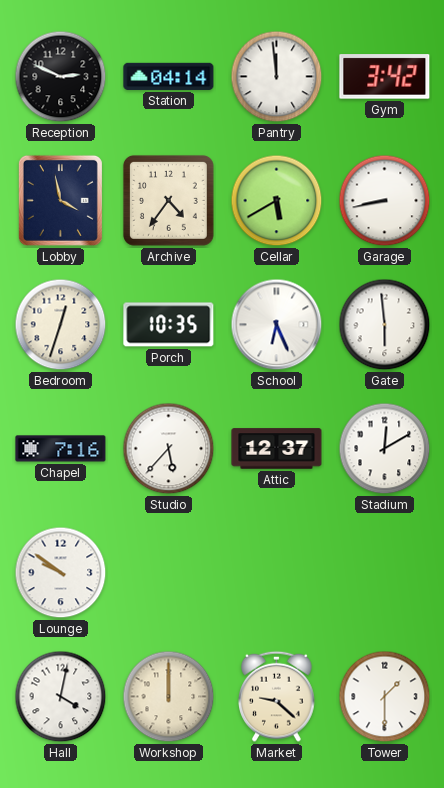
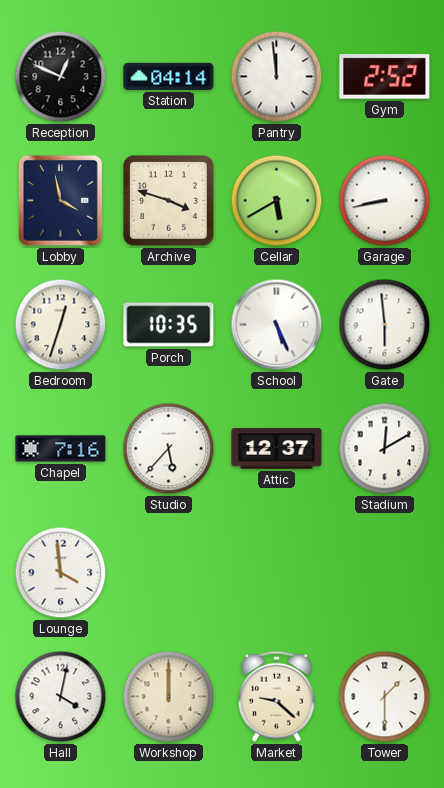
Reception: 2:49 -> 12:49
Gym: 3:42 -> 2:52
Archive: 4:36 -> 3:48
School: 6:26 -> 5:26
Lounge: 9:51 -> 3:59
